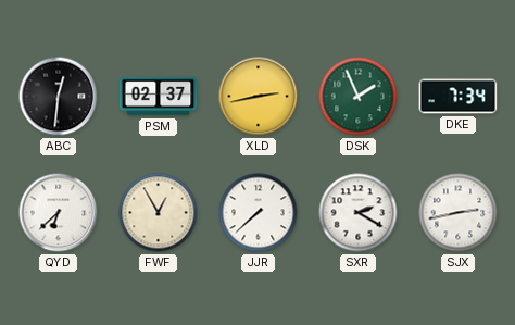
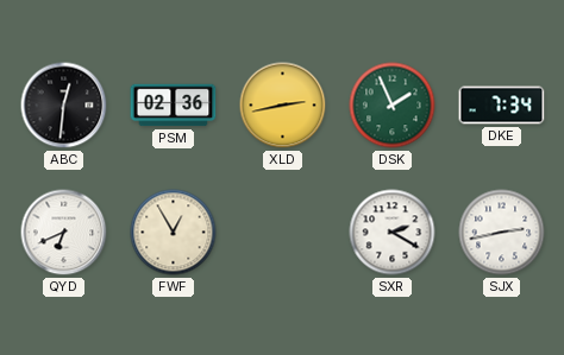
PSM: 02:37 -> 02:36
QYD: 6:38 -> 6:41
JJR: 7:38 -> none
